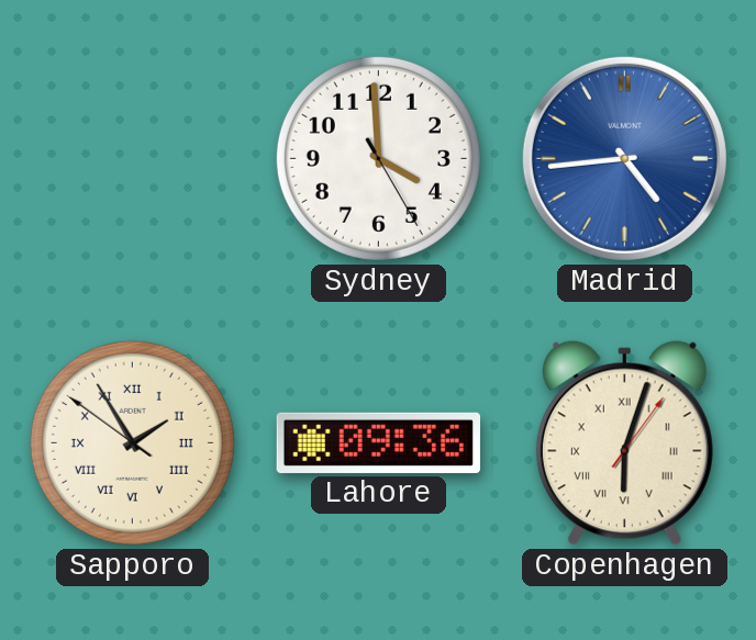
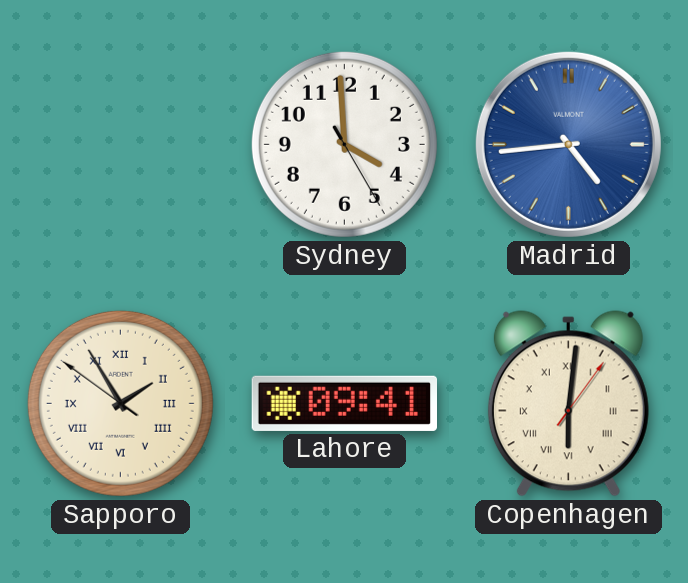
Lahore: 09:36 -> 09:41
Copenhagen: 6:03 -> 6:01
